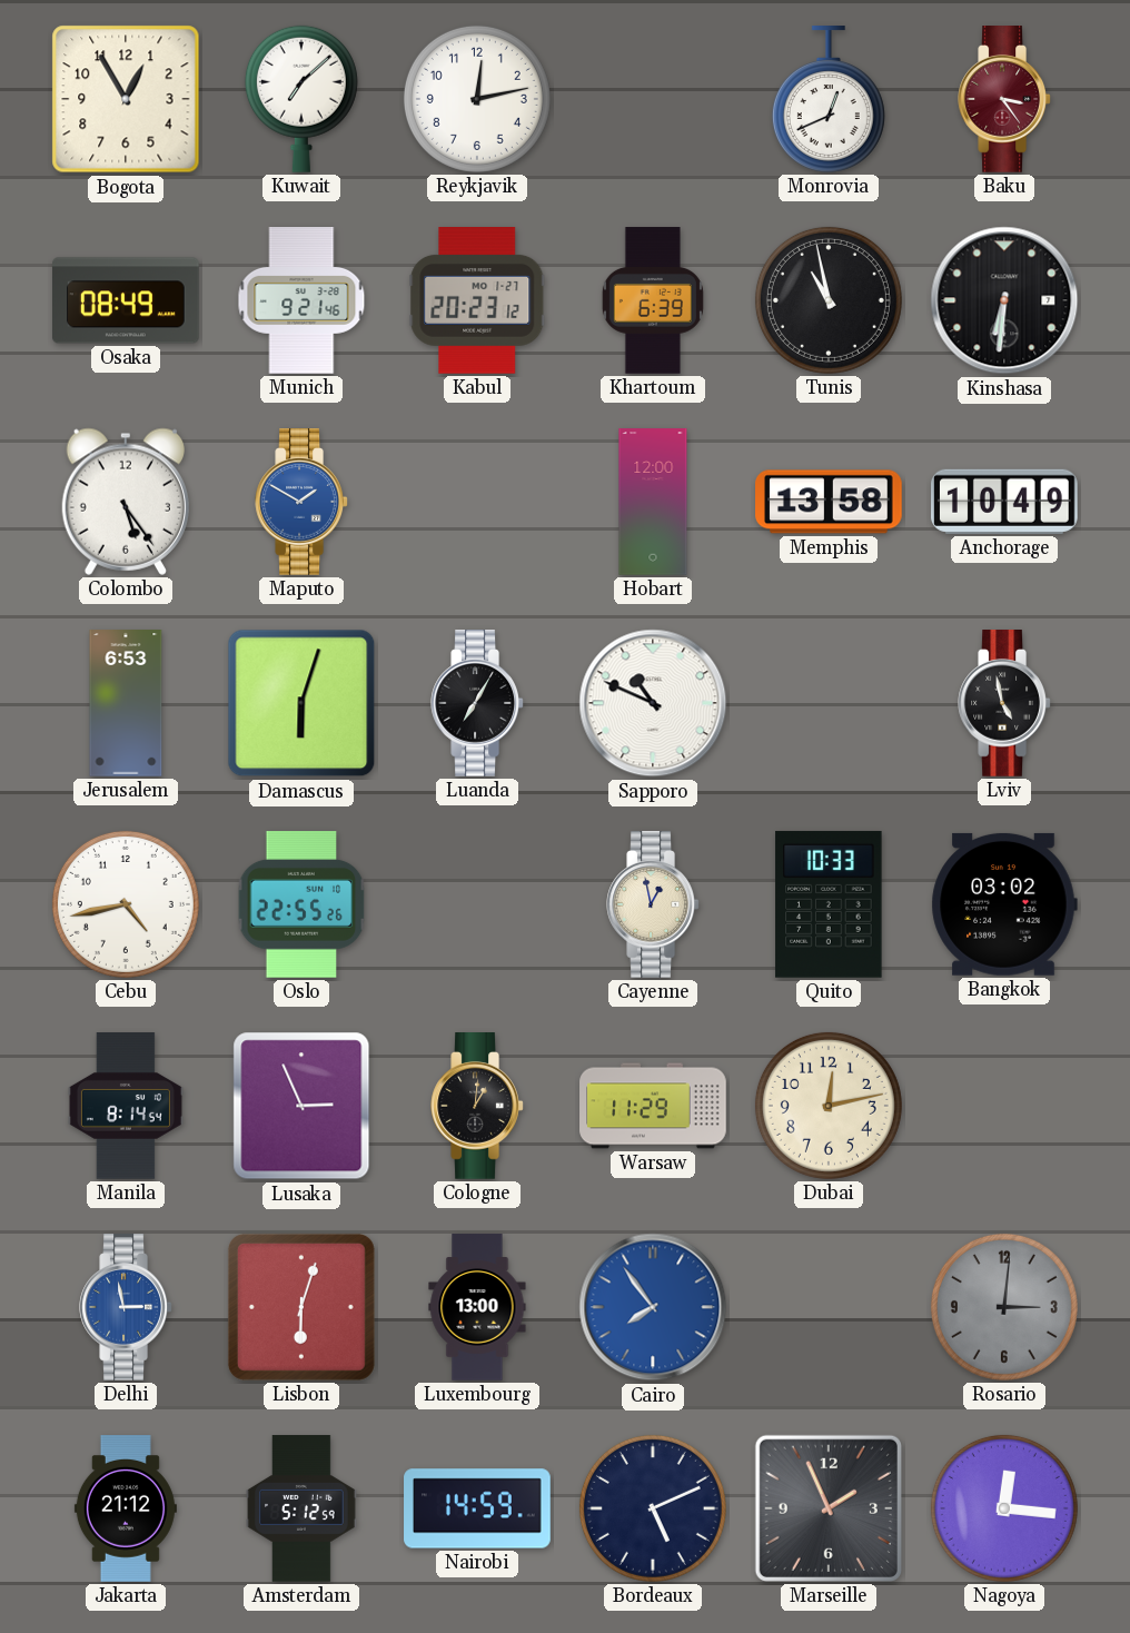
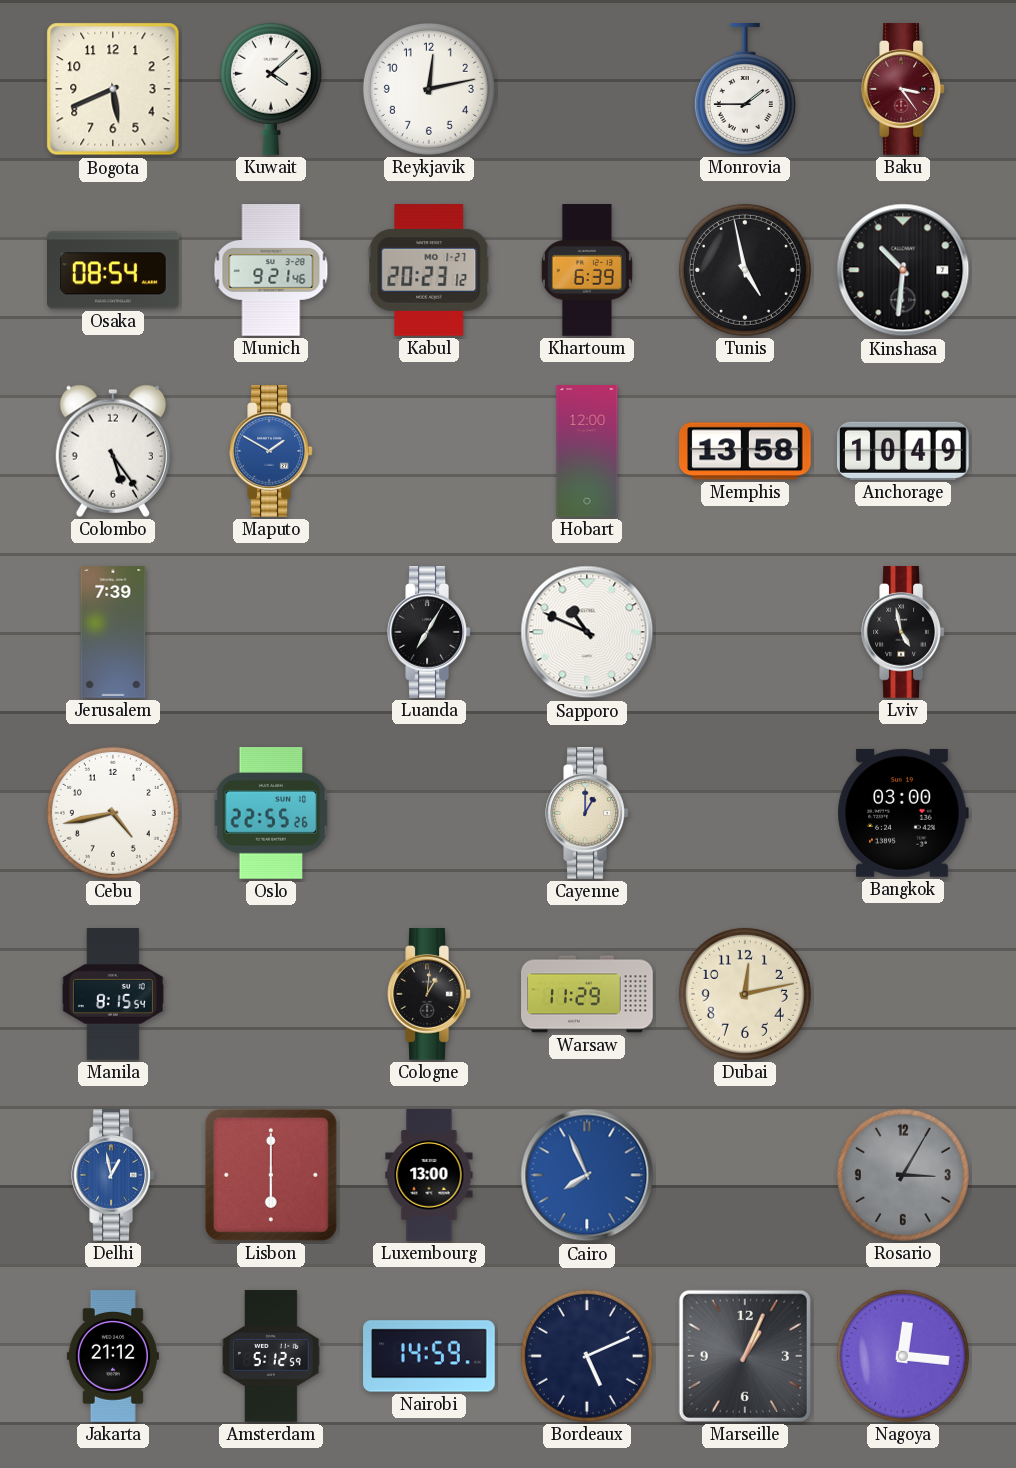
Bogota: 12:55 -> 5:41
Kuwait: 7:08 -> 4:08
Monrovia: 12:41 -> 1:45
Osaka: 08:49 -> 08:54
Tunis: 10:58 -> 4:58
Kinshasa: 6:31 -> 10:31
Jerusalem: 6:53 -> 7:39
Damascus: 6:03 -> none
Cayenne: 12:58 -> 1:00
Quito: 10:33 -> none
Bangkok: 03:02 -> 03:00
Manila: 8:14 -> 8:15
Lusaka: 2:56 -> none
Delhi: 2:58 -> 12:58
Lisbon: 6:03 -> 6:00
Cairo: 7:54 -> 7:56
Rosario: 3:01 -> 3:05
Marseille: 1:56 -> 1:04
